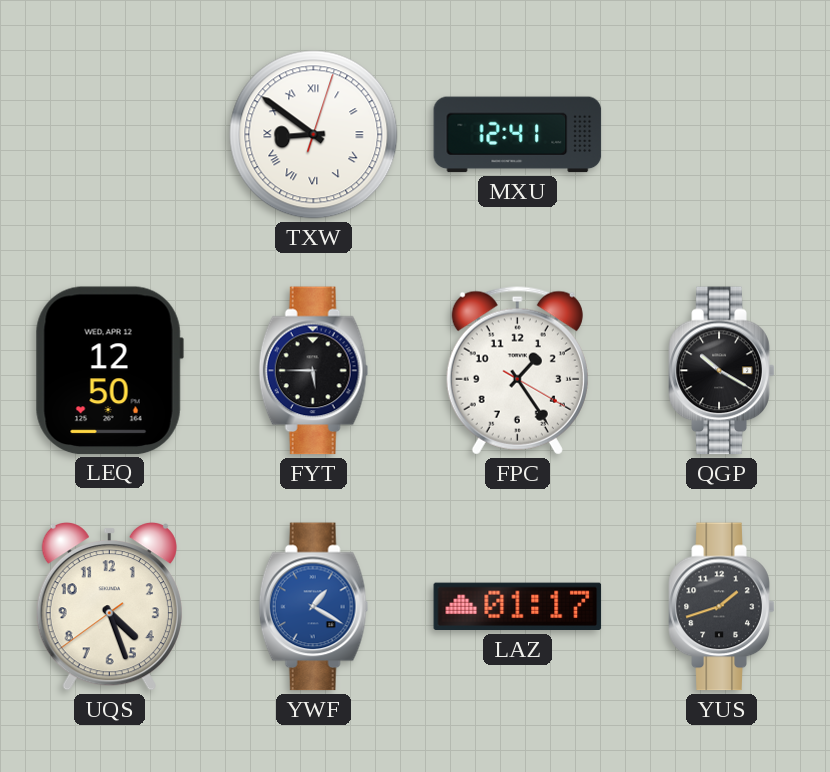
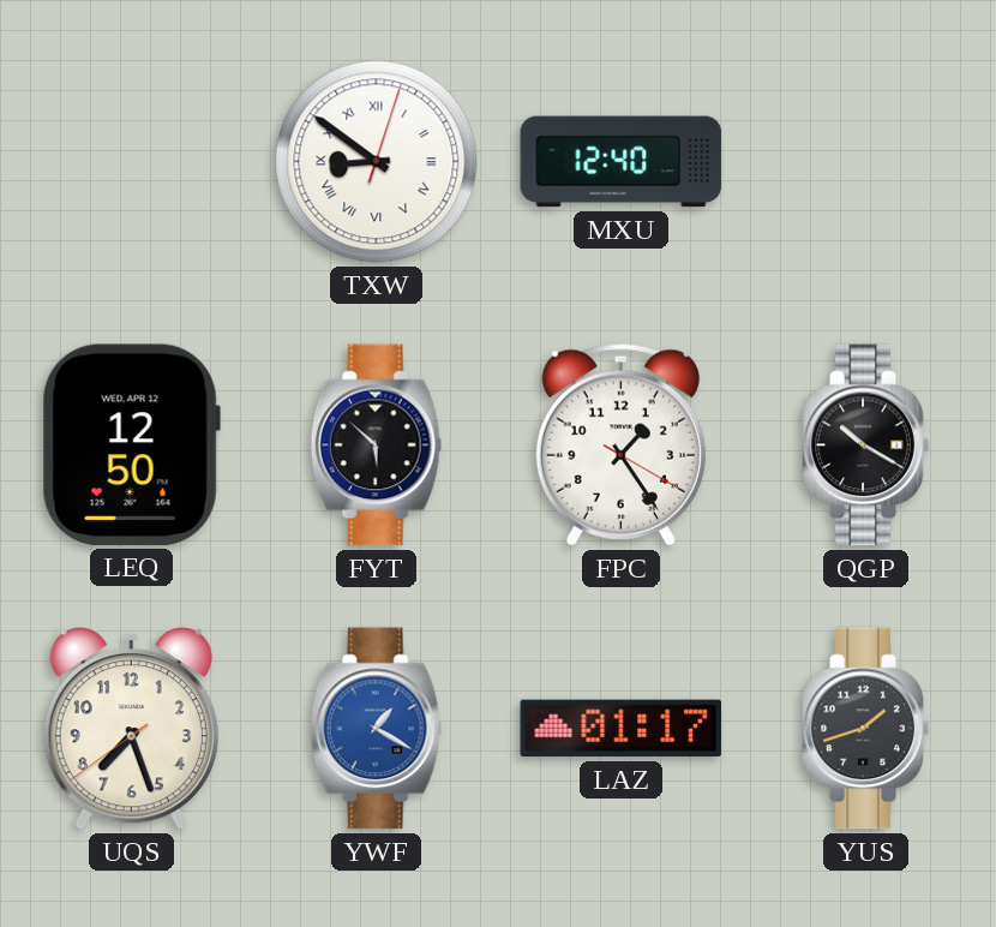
MXU: 12:41 -> 12:40
FYT: 5:45 -> 5:52
UQS: 4:26 -> 7:26
